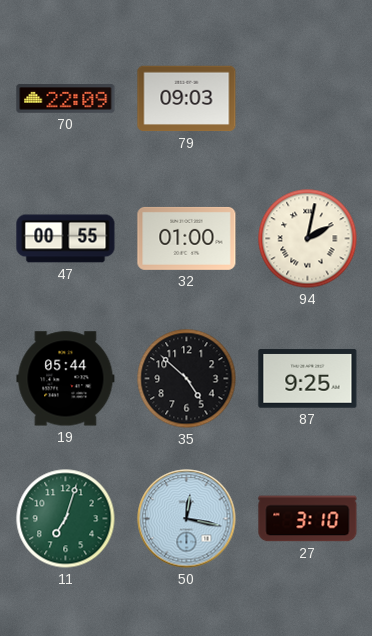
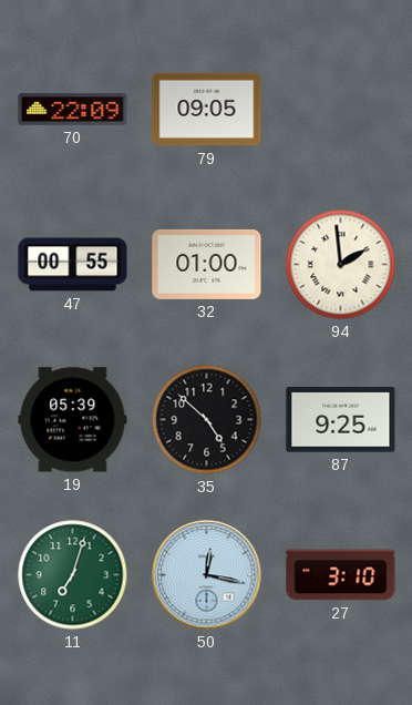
79: 09:03 -> 09:05
94: 2:02 -> 1:59
19: 05:44 -> 05:39
